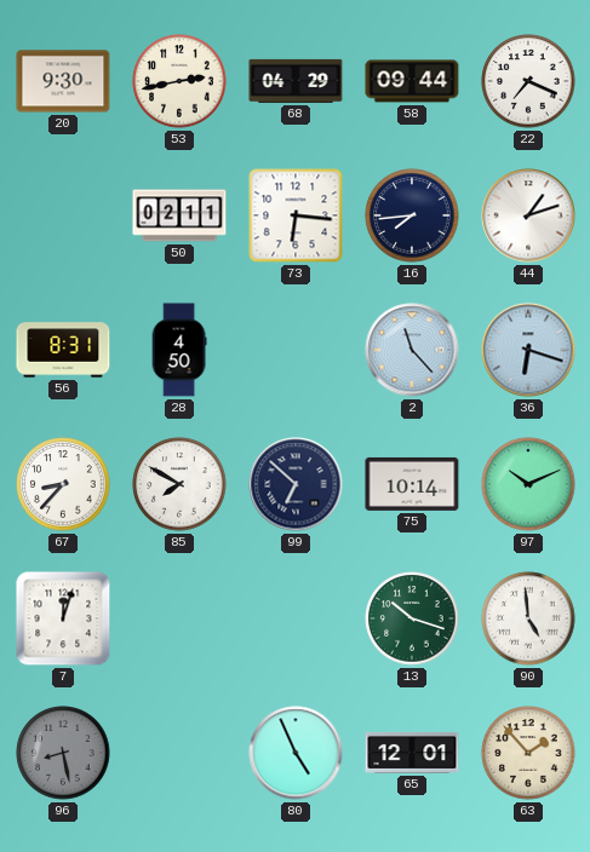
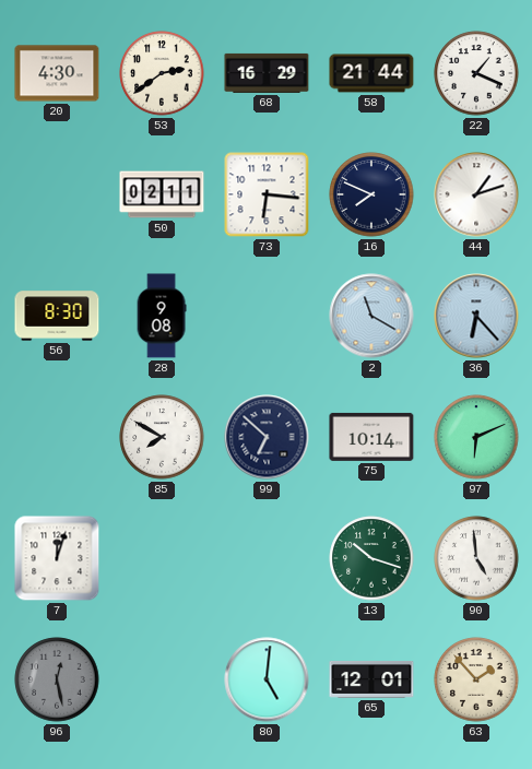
20: 9:30 -> 4:30
53: 2:43 -> 2:39
68: 04:29 -> 16:29
58: 09:44 -> 21:44
22: 7:19 -> 1:19
16: 7:44 -> 7:49
56: 8:31 -> 8:30
28: 4:50 -> 9:08
2: 11:23 -> 11:20
36: 6:18 -> 6:23
67: 8:37 -> none
97: 10:11 -> 6:11
96: 8:28 -> 12:28
80: 4:56 -> 5:01
